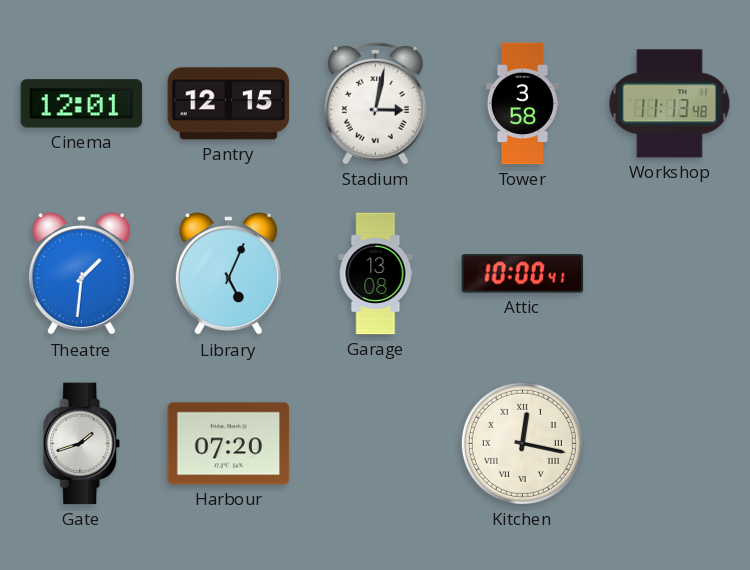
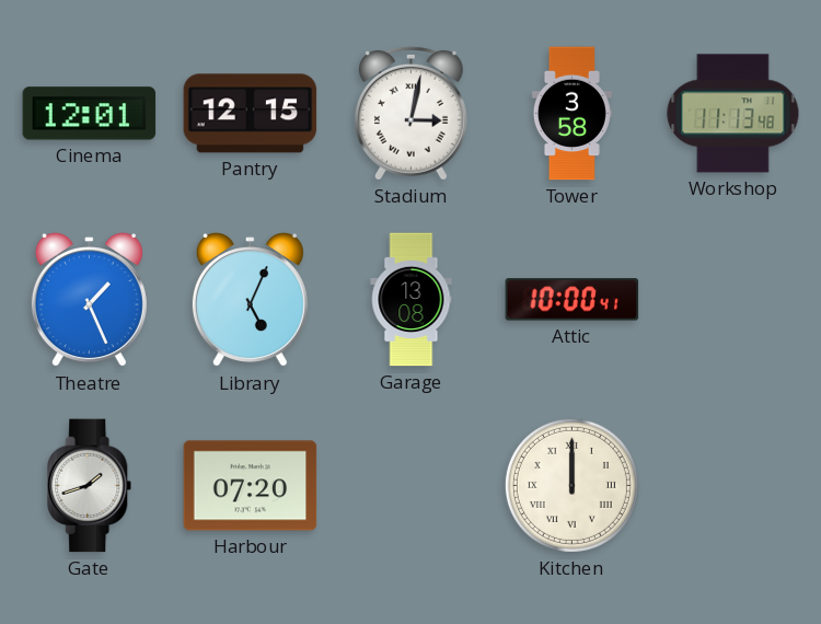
Theatre: 1:31 -> 1:26
Kitchen: 12:17 -> 12:00
